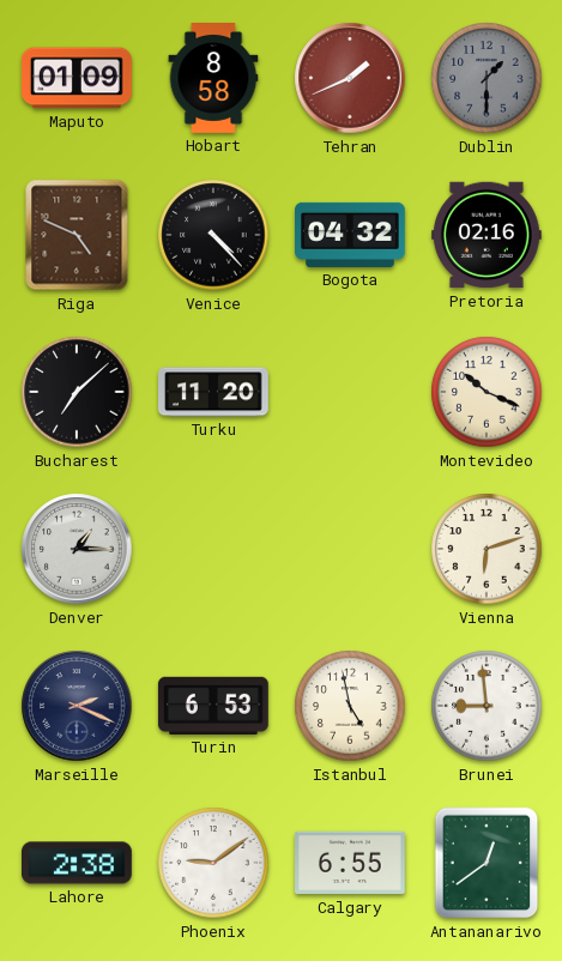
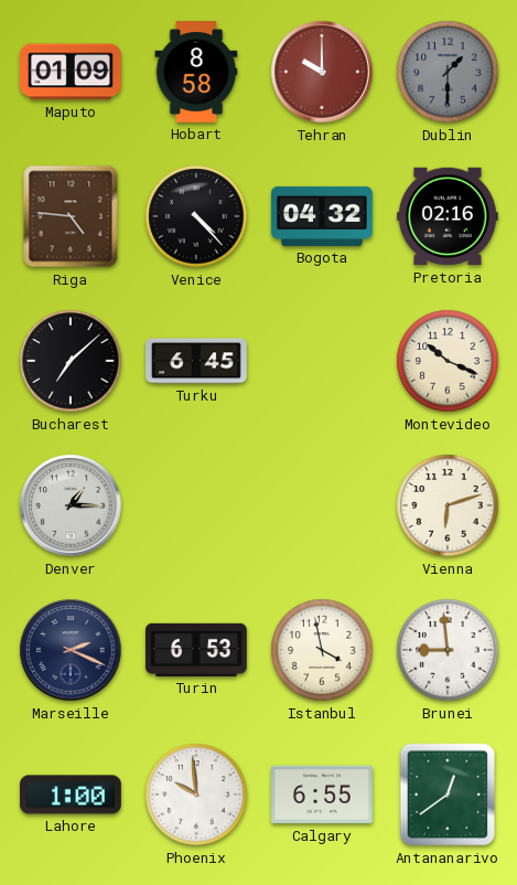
Tehran: 1:41 -> 10:00
Riga: 4:49 -> 4:46
Turku: 11:20 -> 6:45
Istanbul: 4:58 -> 3:58
Lahore: 2:38 -> 1:00
Phoenix: 9:09 -> 9:59
